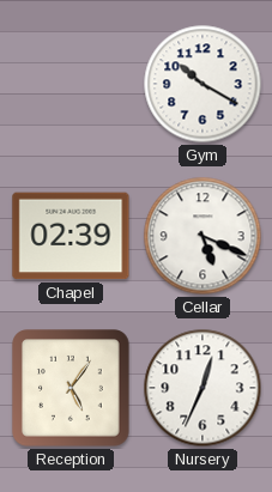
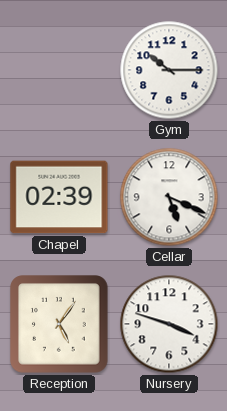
Gym: 10:20 -> 10:15
Nursery: 12:34 -> 3:48
